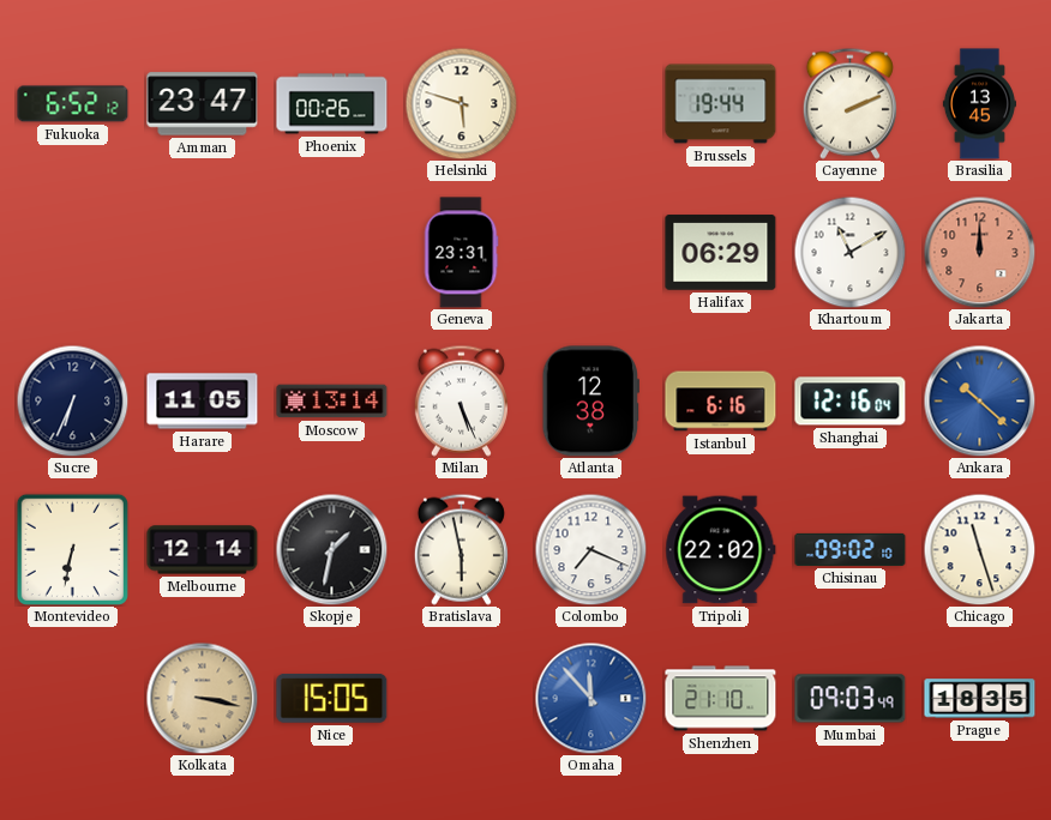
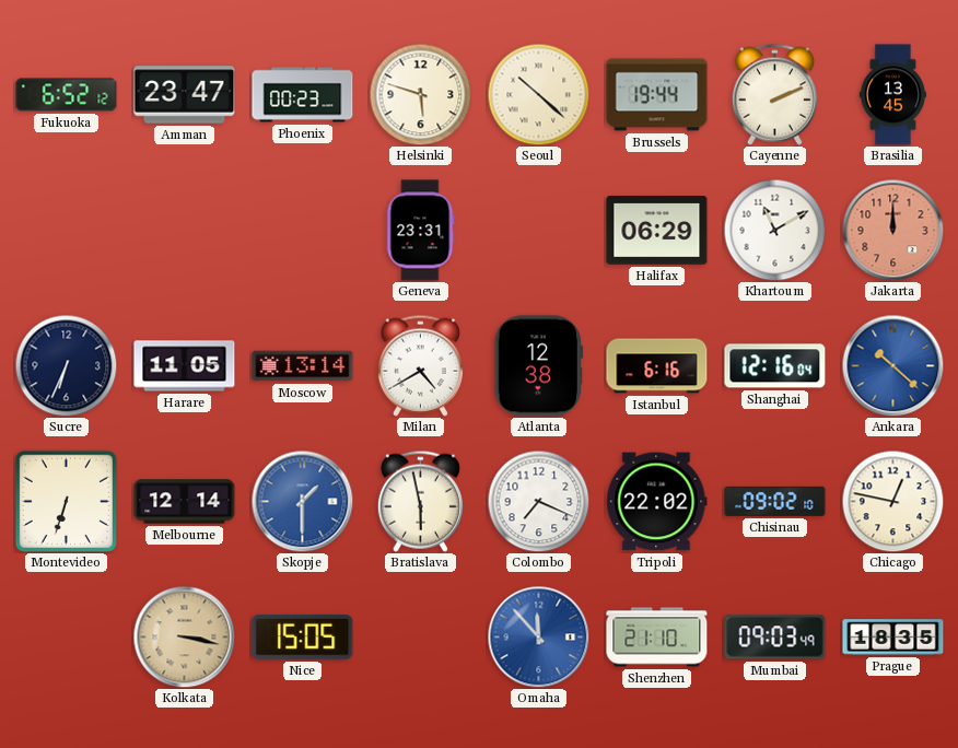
Phoenix: 00:26 -> 00:23
Seoul: none -> 10:22
Milan: 5:26 -> 4:40
Montevideo: 6:32 -> 6:33
Skopje: 1:32 -> 1:30
Skopje dial: black -> blue
Chicago: 11:27 -> 12:47
